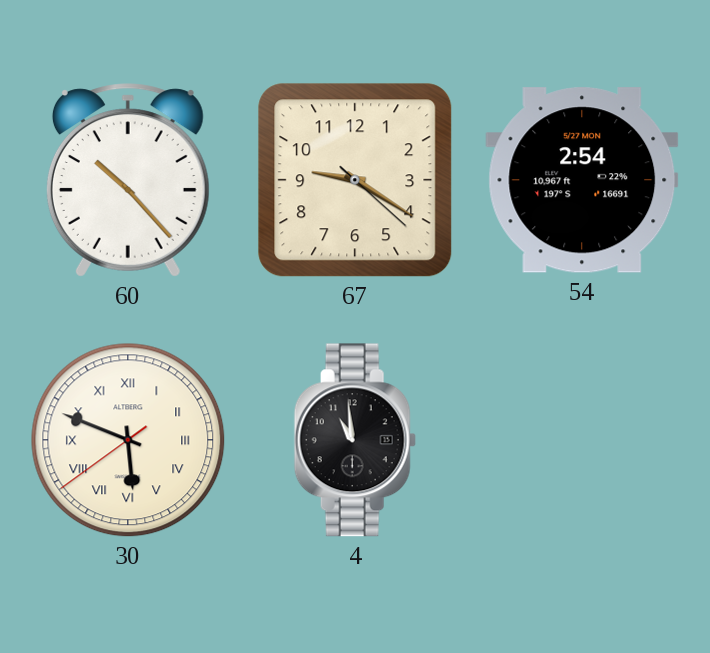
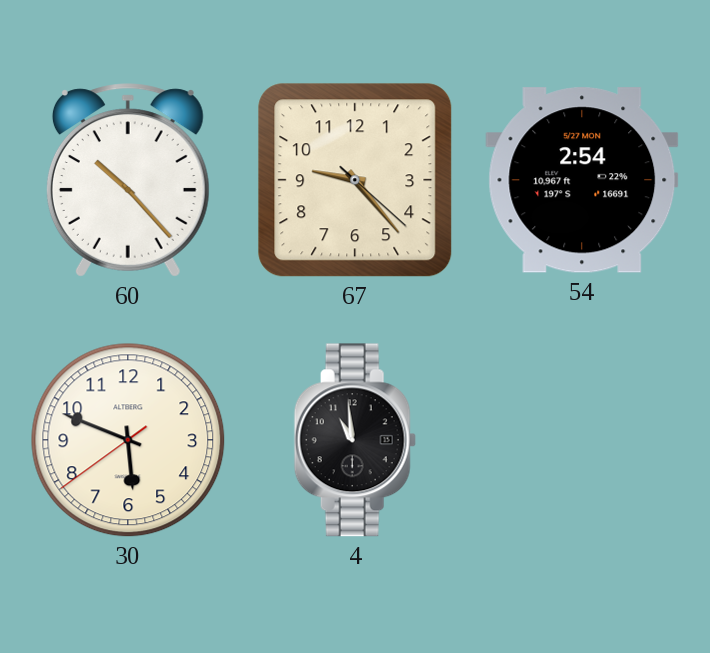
67: 9:20 -> 9:23
30 numerals: Roman -> Arabic
